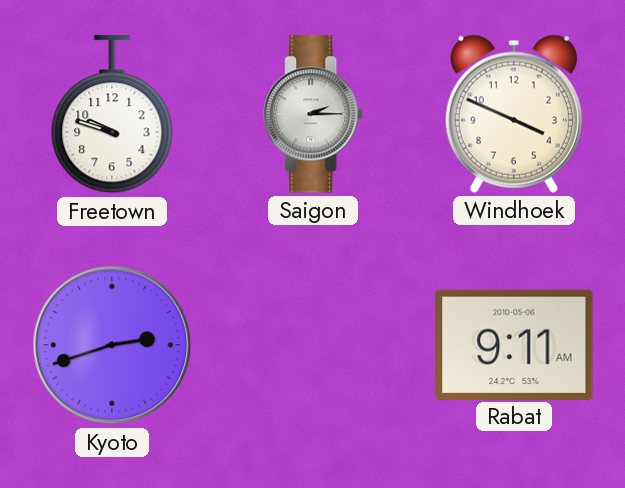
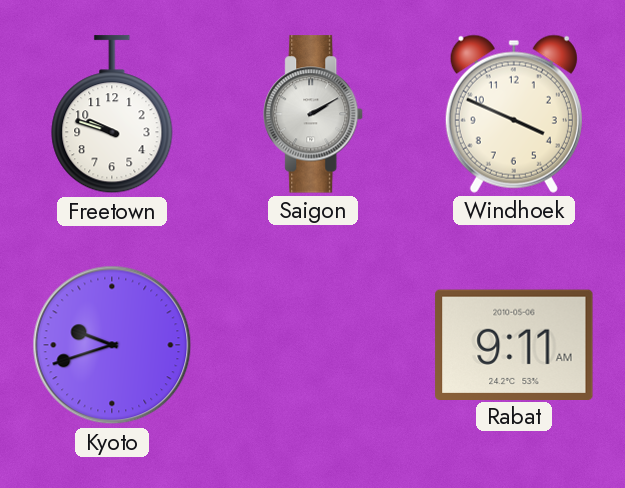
Saigon: 2:15 -> 2:10
Kyoto: 2:42 -> 9:42
